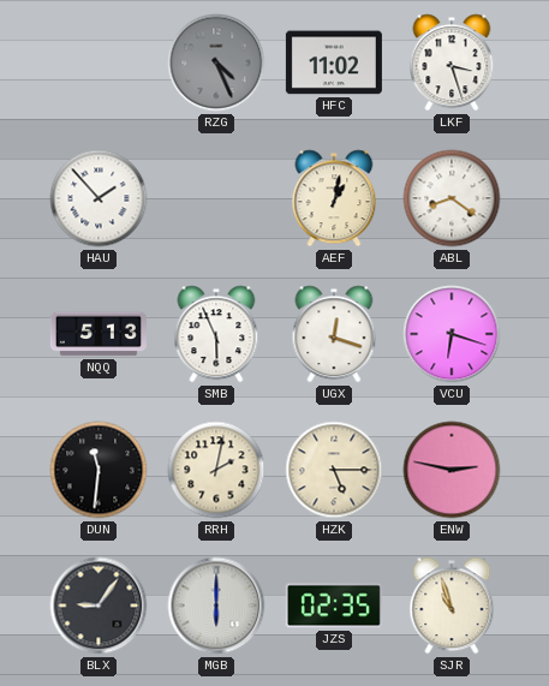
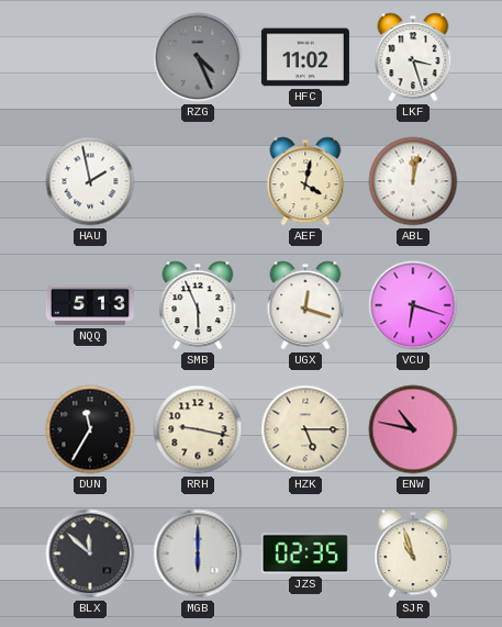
HAU: 1:53 -> 1:58
AEF: 1:02 -> 4:02
ABL: 8:21 -> 12:02
DUN: 11:31 -> 11:35
RRH: 2:02 -> 9:17
ENW: 2:47 -> 10:47
BLX: 9:06 -> 11:52
